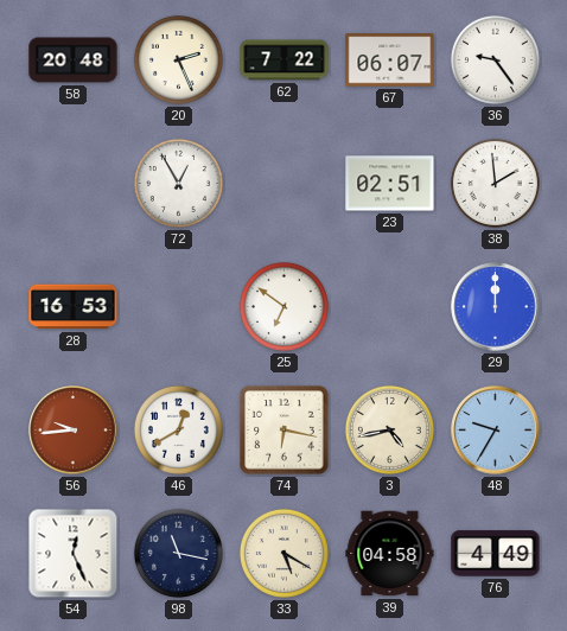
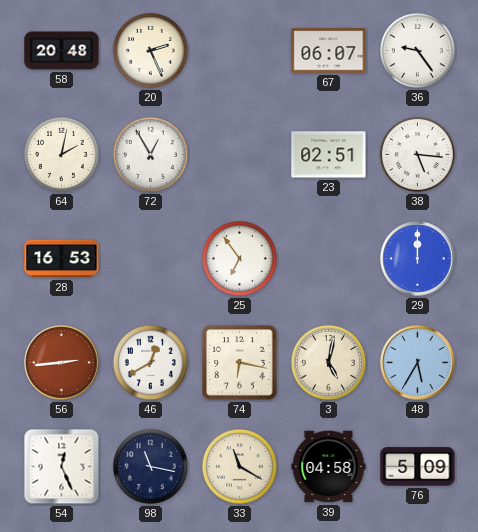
62: 7:22 -> none
64: none -> 2:02
38: 1:59 -> 5:16
25: 6:51 -> 6:54
56: 9:44 -> 2:44
3: 4:43 -> 5:02
48: 9:35 -> 5:35
33: 5:20 -> 11:20
76: 4:49 -> 5:09
